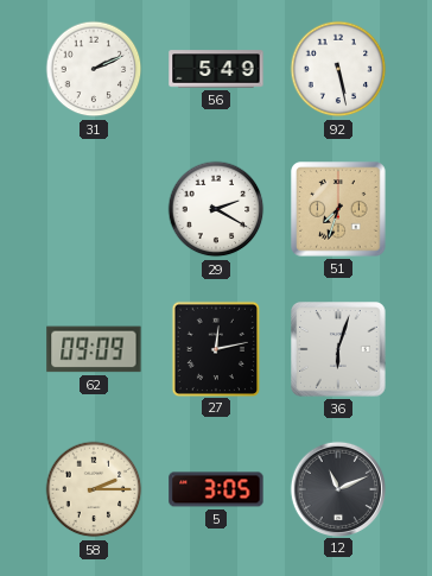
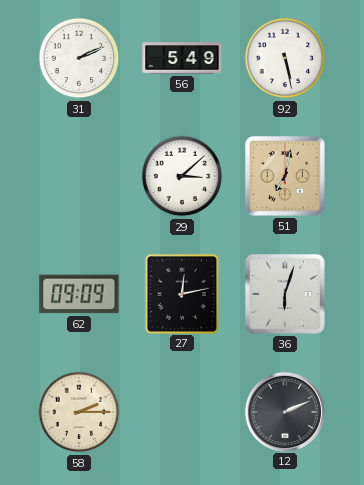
29: 2:20 -> 3:08
51: 7:33 -> 7:02
5: 3:05 -> none
12: 11:11 -> 2:11
